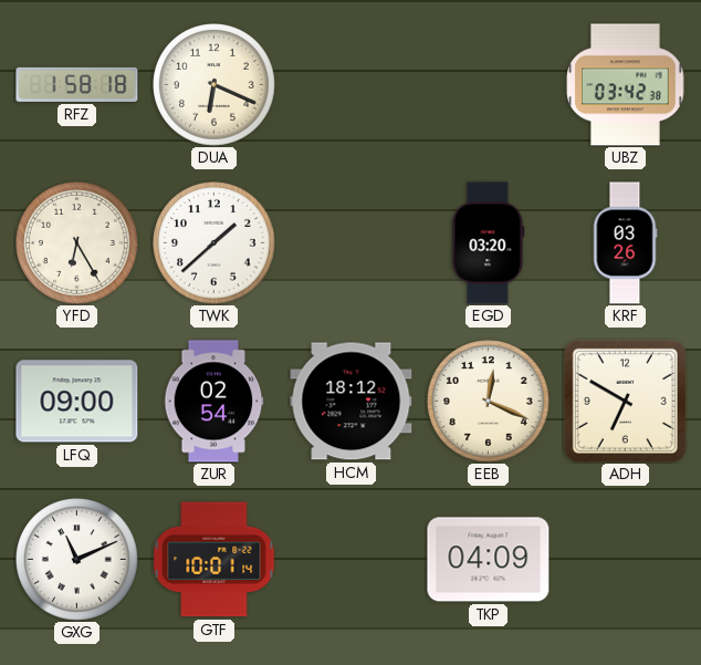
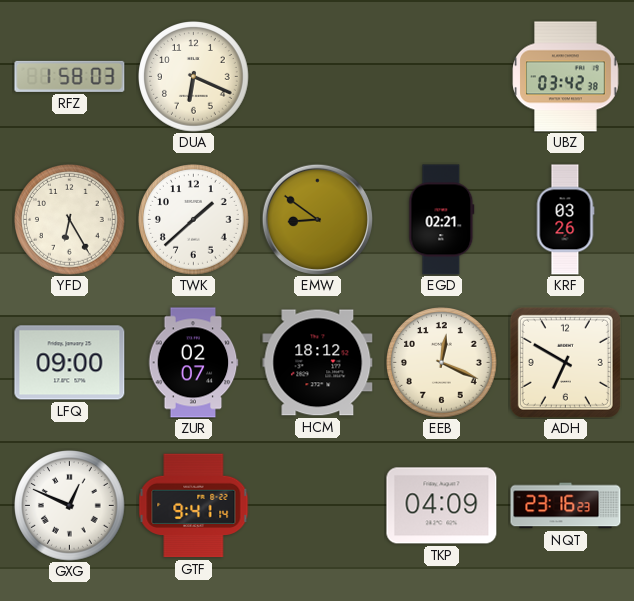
RFZ: 1:58:18 -> 1:58:03
EMW: none -> 8:51
EGD: 03:20 -> 02:21
ZUR: 02:54 -> 02:07
GXG: 11:11 -> 12:49
GTF: 10:01 -> 9:41
NQT: none -> 23:16
